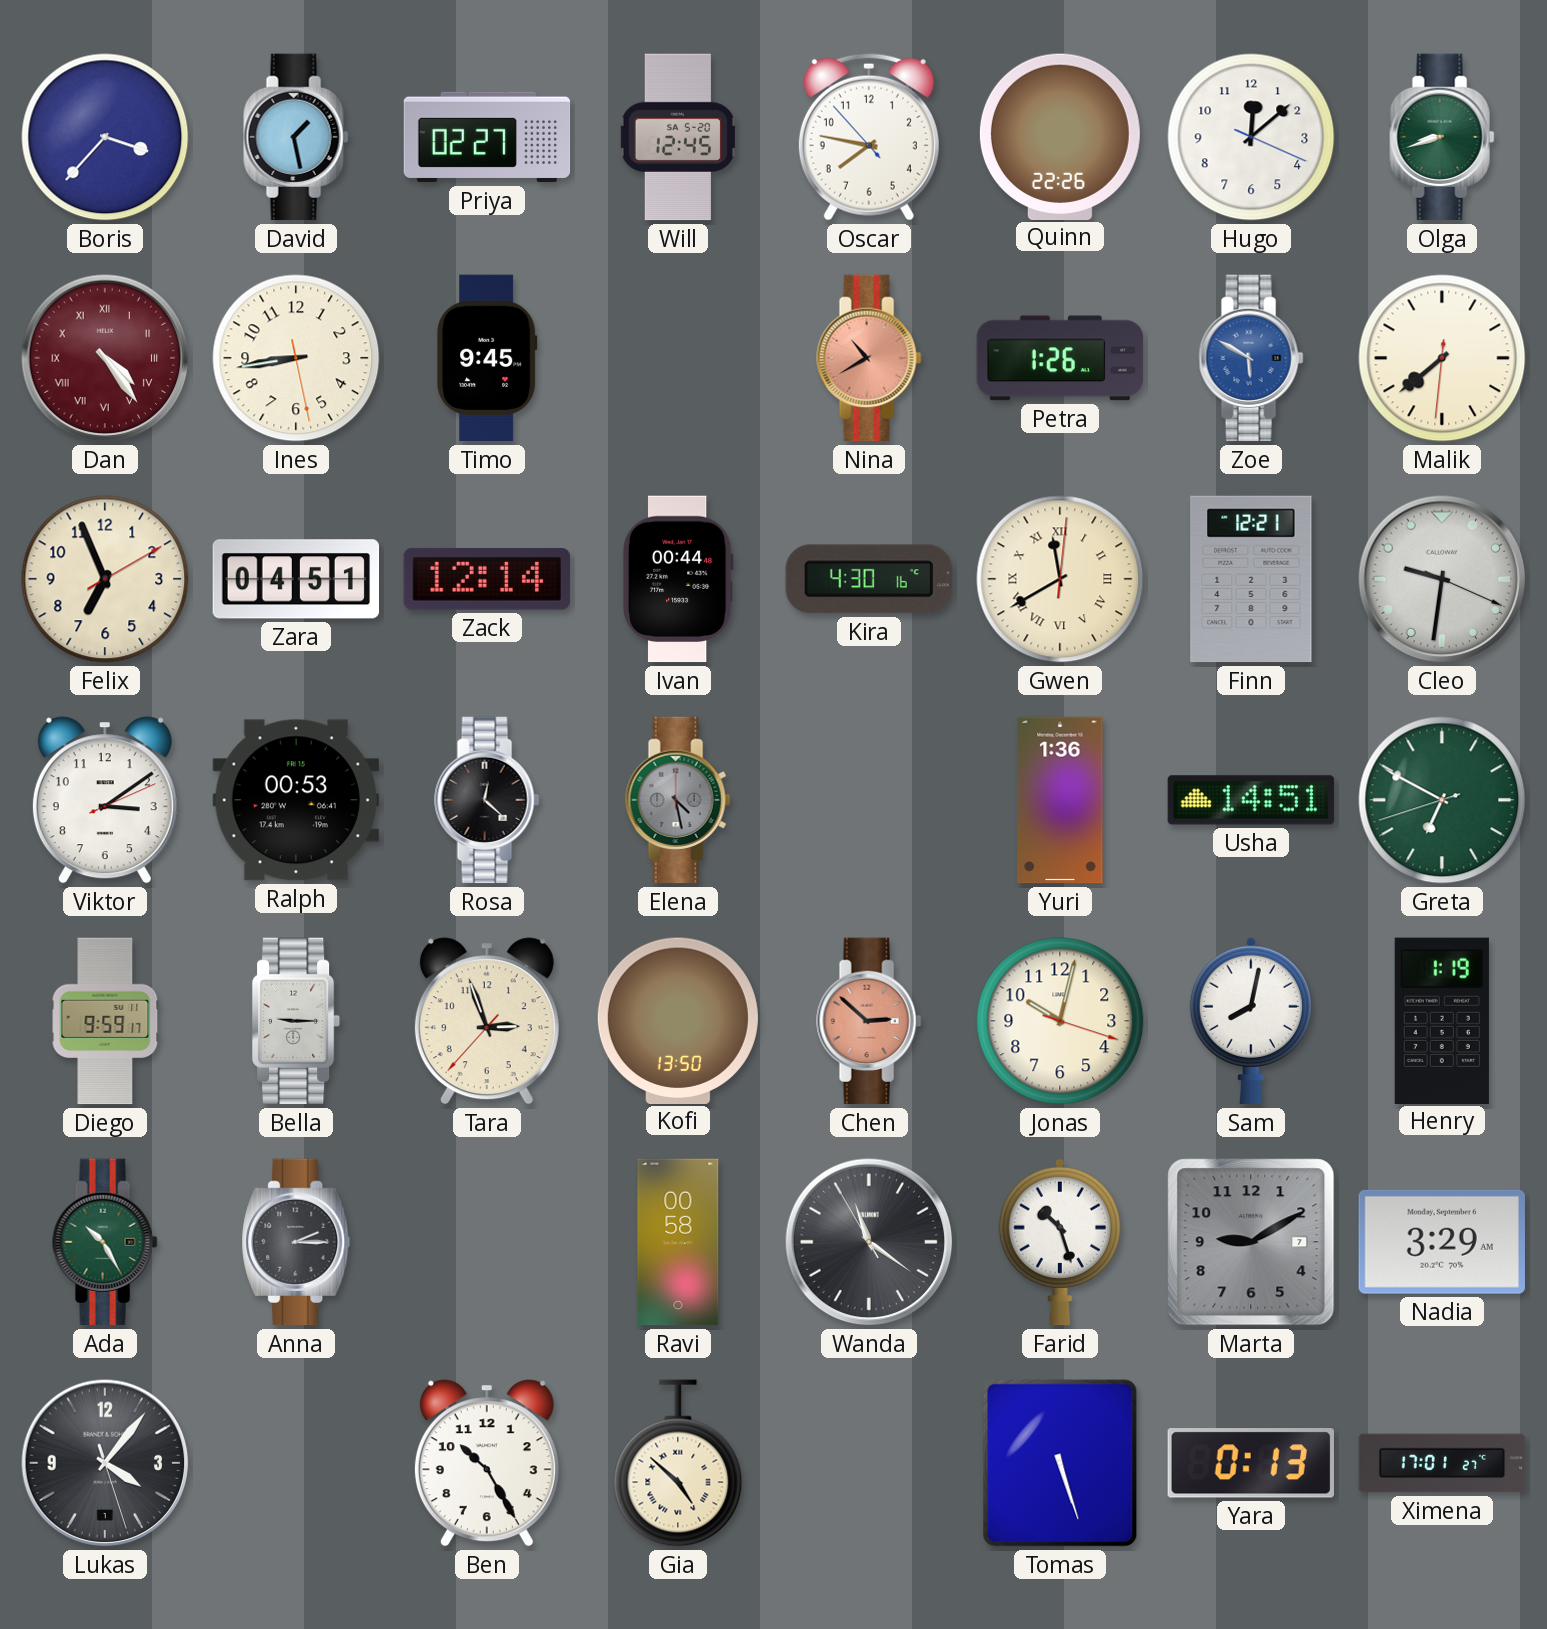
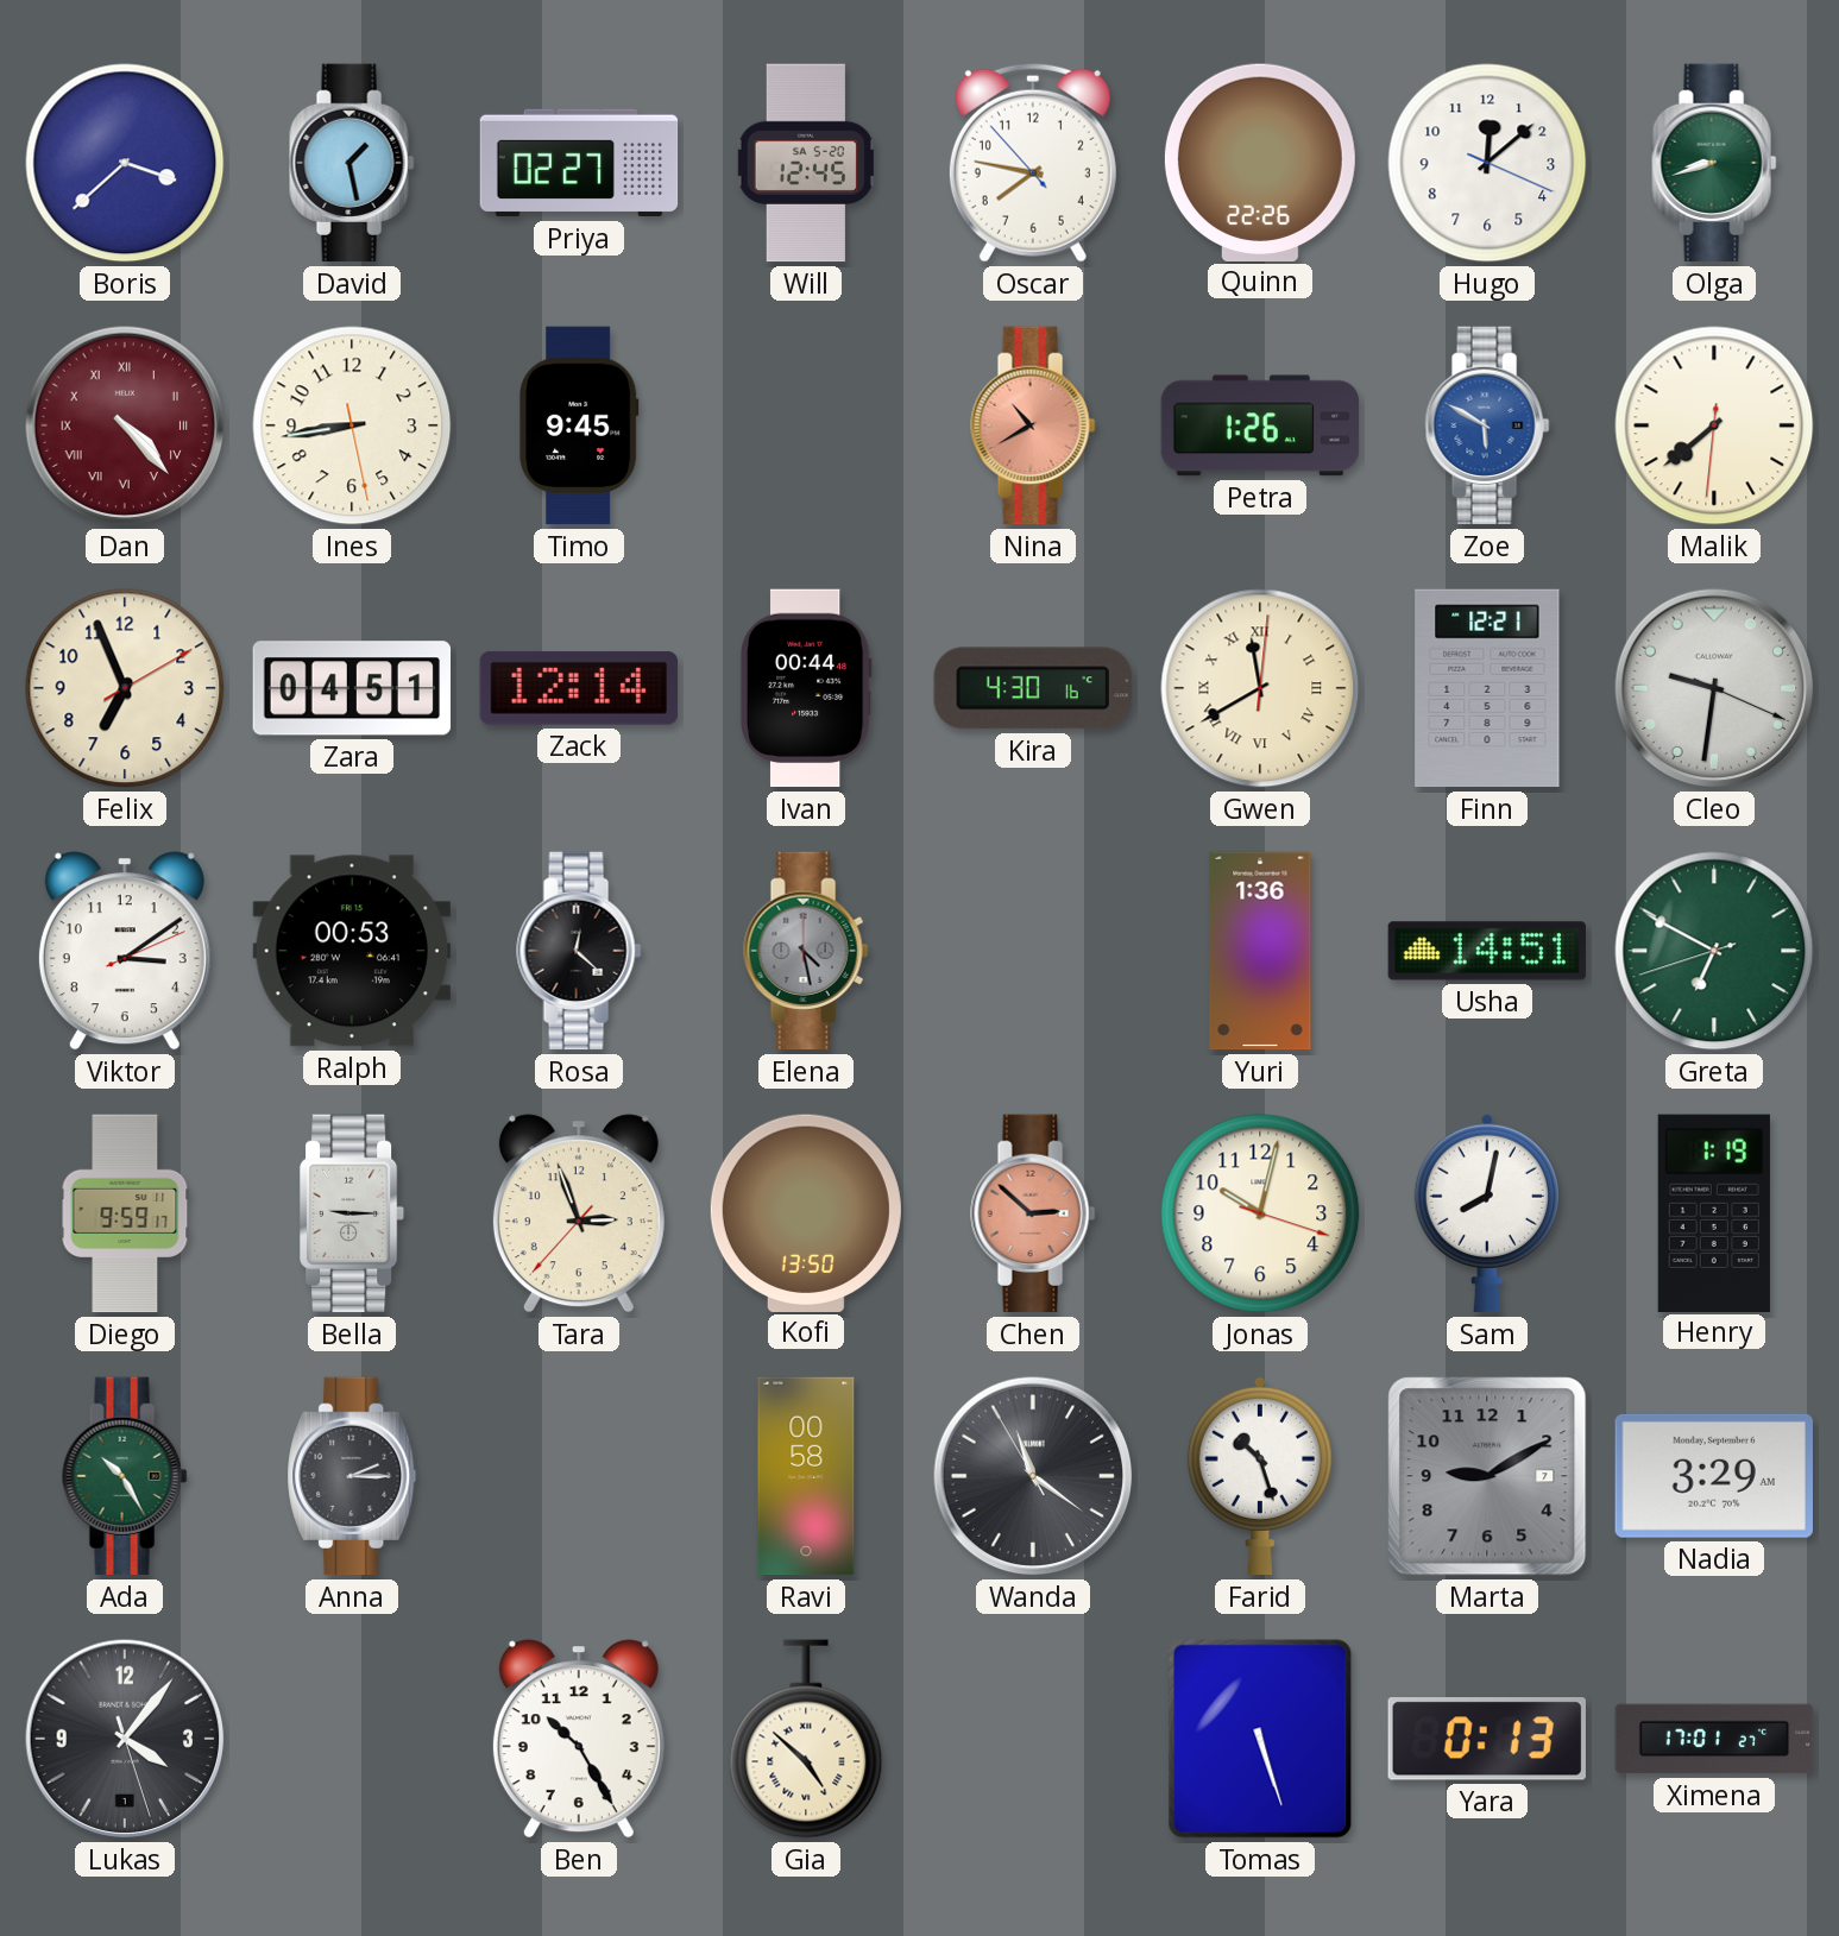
Boris: 3:37 -> 3:38
Dan: 4:24 -> 4:23
